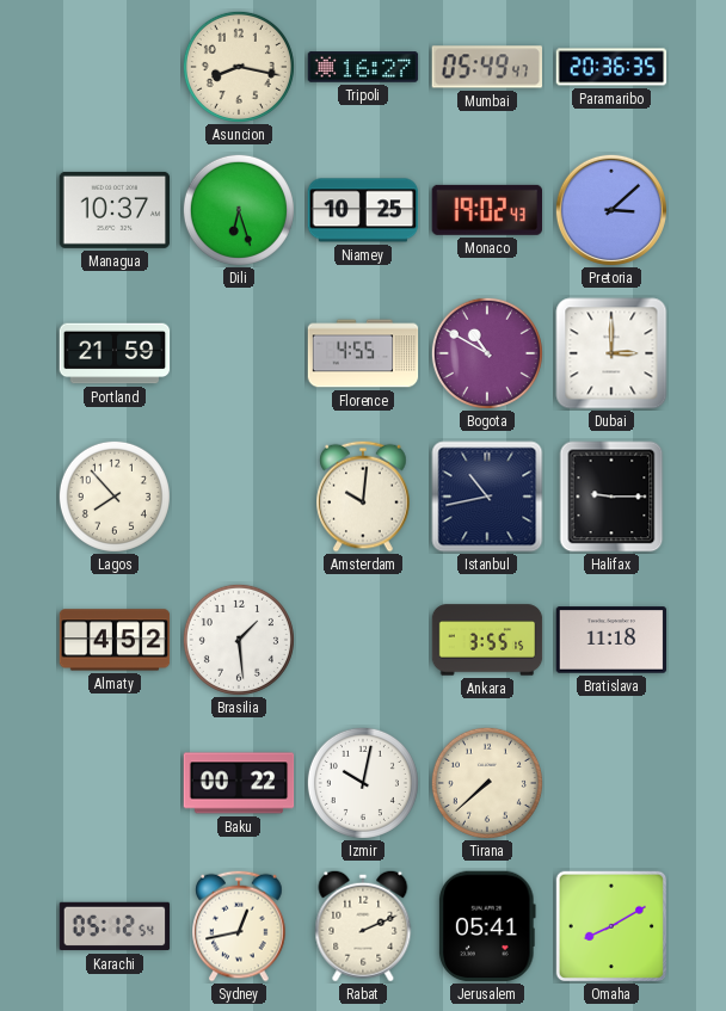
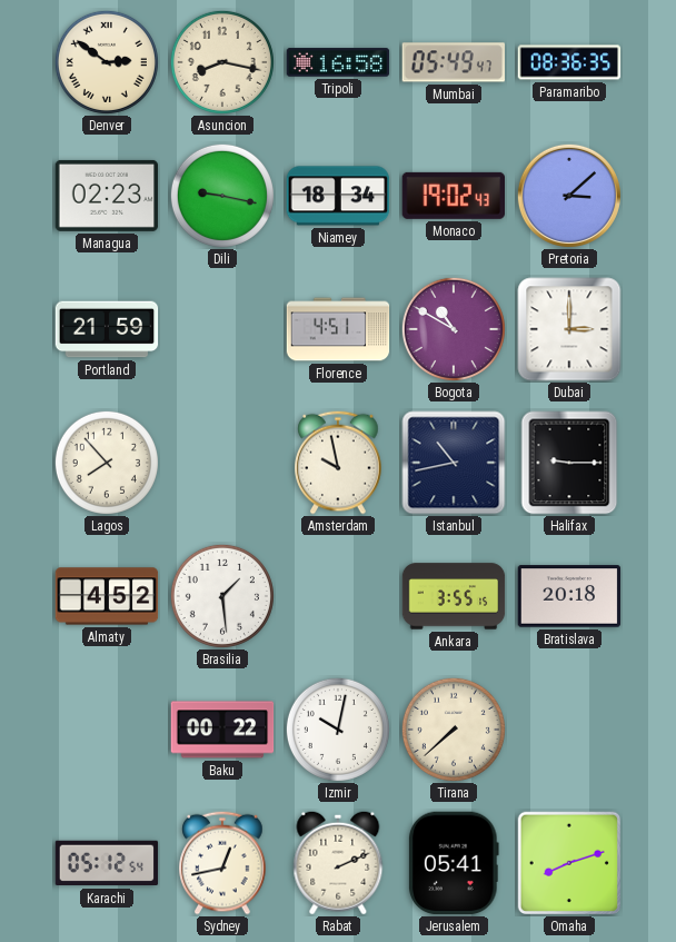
Denver: none -> 2:51
Tripoli: 16:27 -> 16:58
Paramaribo: 20:36 -> 08:36
Managua: 10:37 -> 02:23
Dili: 6:27 -> 9:17
Niamey: 10:25 -> 18:34
Florence: 4:55 -> 4:51
Amsterdam: 10:01 -> 9:58
Bratislava: 11:18 -> 20:18
Omaha: 8:10 -> 8:12
